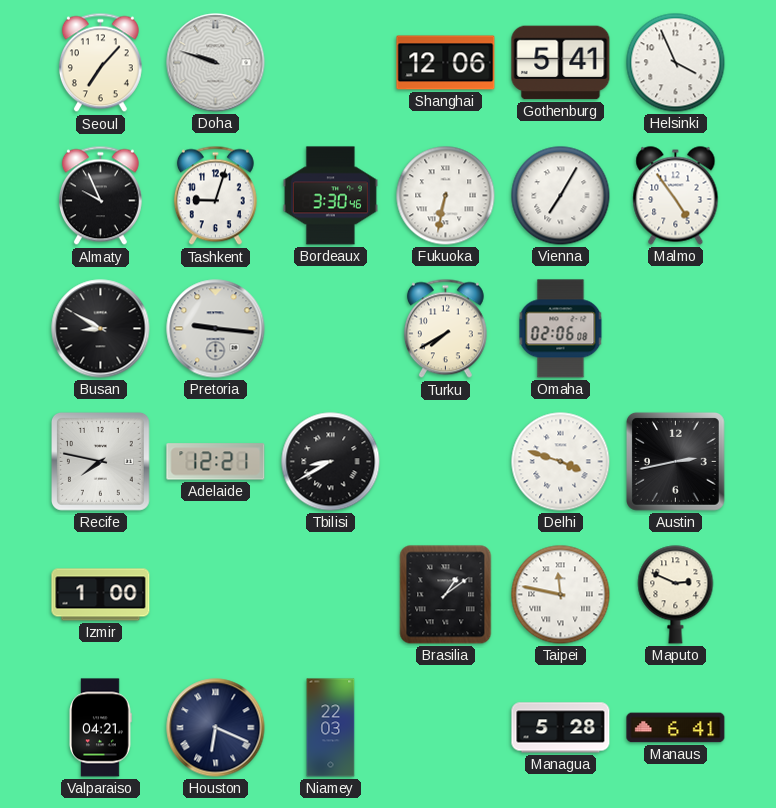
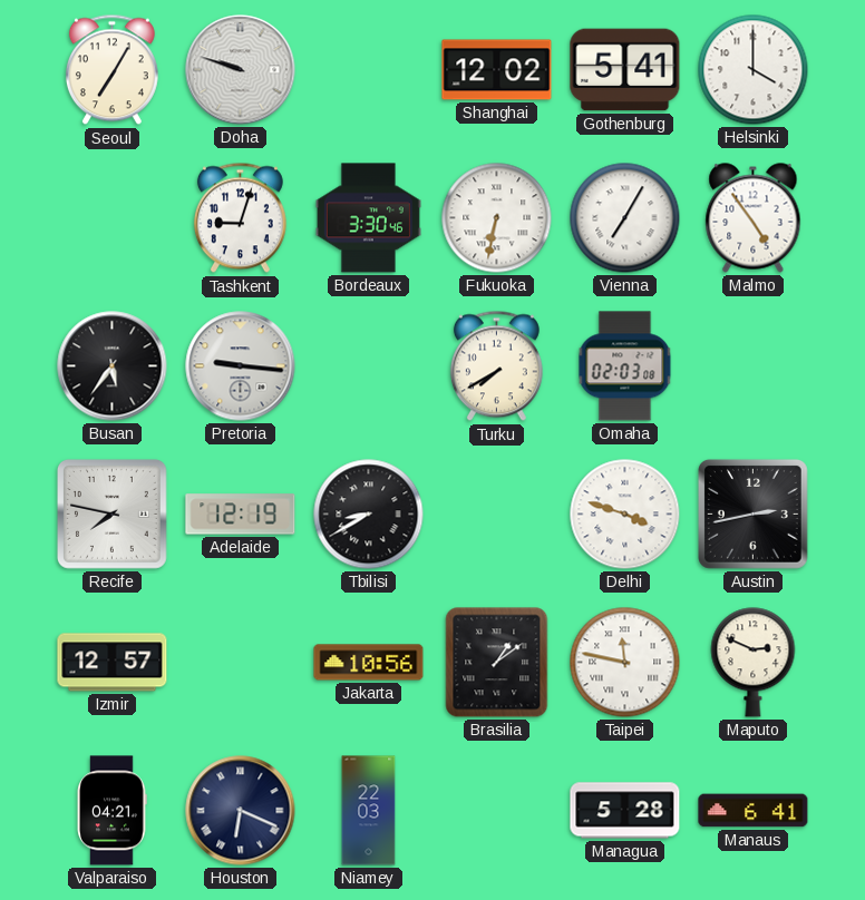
Seoul: 7:07 -> 7:05
Shanghai: 12:06 -> 12:02
Helsinki: 3:56 -> 4:00
Almaty: 9:56 -> none
Busan: 8:50 -> 5:36
Omaha: 02:06 -> 02:03
Adelaide: 12:21 -> 12:19
Izmir: 1:00 -> 12:57
Jakarta: none -> 10:56
